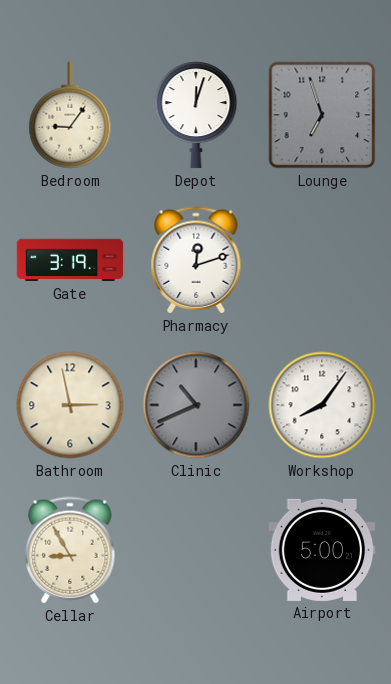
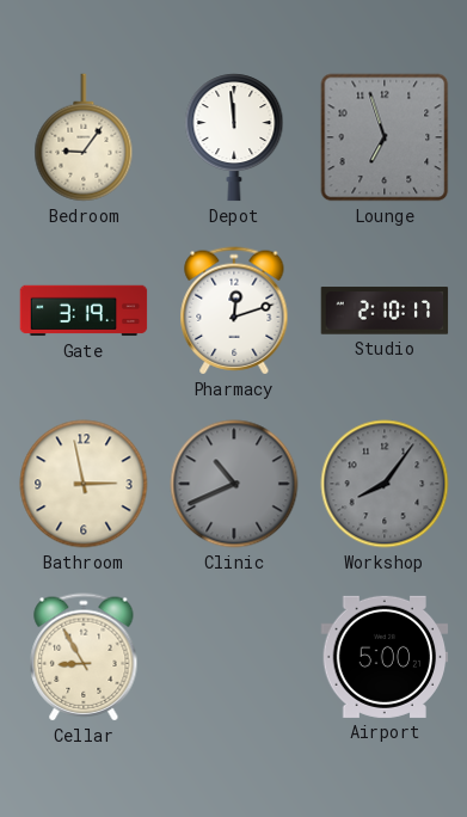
Depot: 12:03 -> 11:59
Studio: none -> 2:10
Workshop dial: white -> grey
